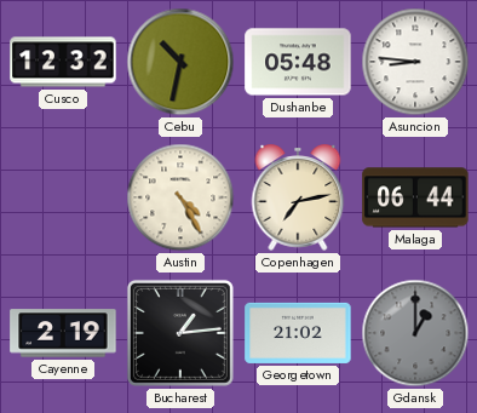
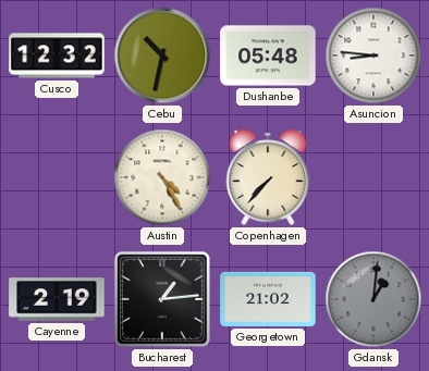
Copenhagen: 7:13 -> 7:37
Malaga: 06:44 -> none
Gdansk: 1:00 -> 1:01
